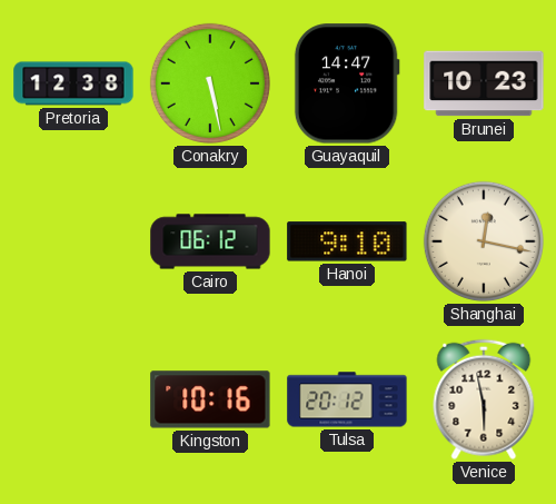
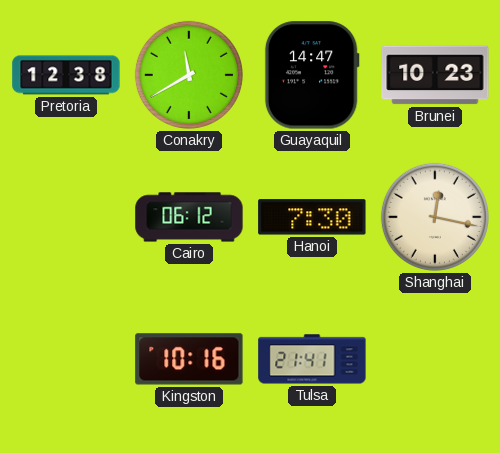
Conakry: 5:28 -> 11:40
Hanoi: 9:10 -> 7:30
Tulsa: 20:12 -> 21:41
Venice: 5:58 -> none
